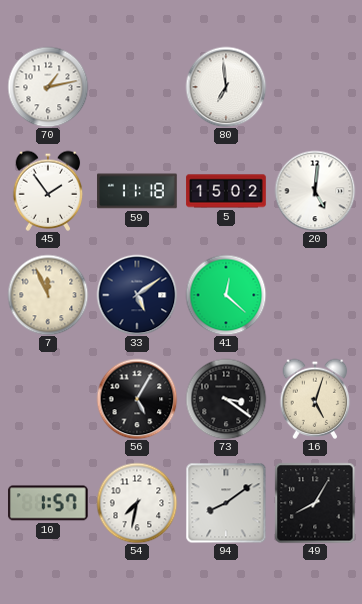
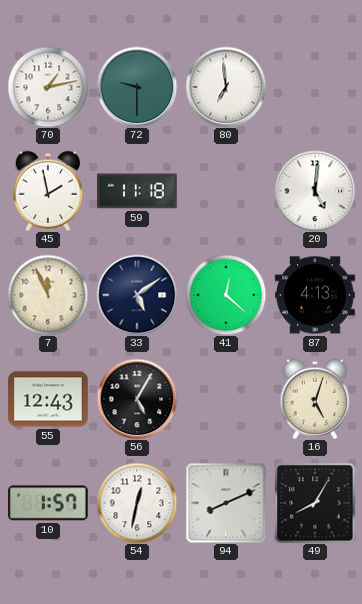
72: none -> 9:30
45: 1:54 -> 1:58
5: 15:02 -> none
87: none -> 4:13
55: none -> 12:43
73: 3:21 -> none
54: 7:32 -> 12:32
94: 8:09 -> 8:11
